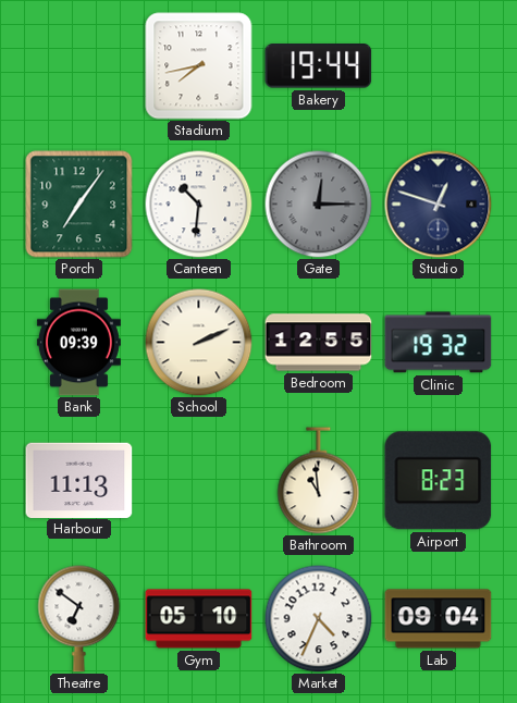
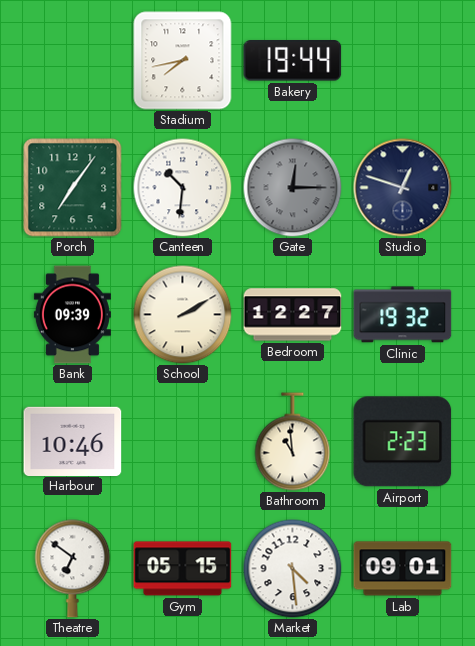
School: 2:11 -> 2:10
Bedroom: 12:55 -> 12:27
Harbour: 11:13 -> 10:46
Airport: 8:23 -> 2:23
Gym: 05:10 -> 05:15
Market: 4:34 -> 4:29
Lab: 09:04 -> 09:01
